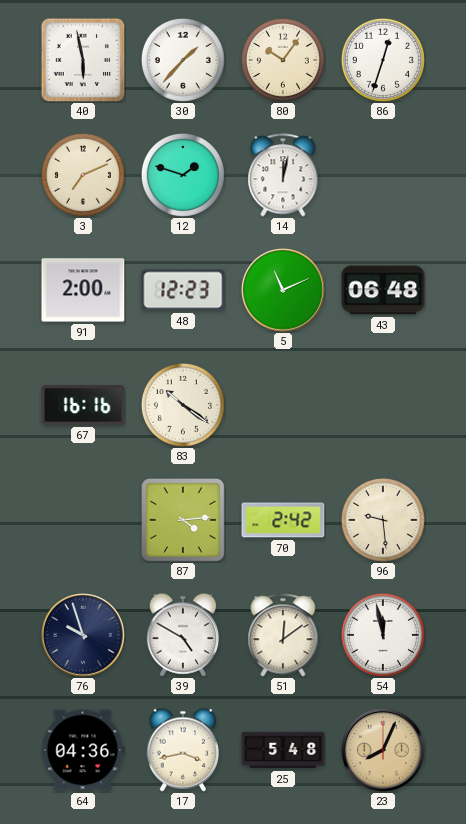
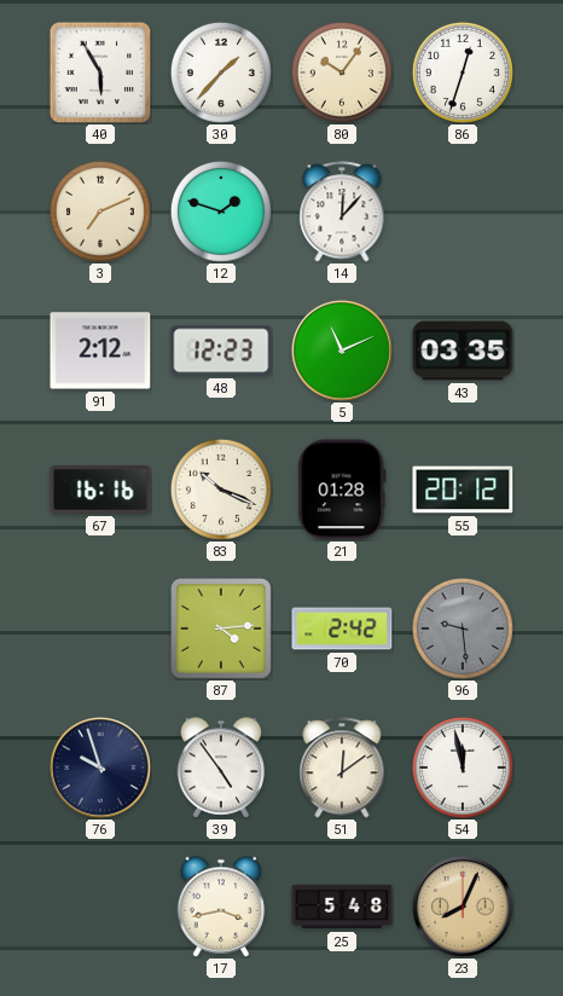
40: 5:58 -> 5:55
14: 12:02 -> 12:07
91: 2:00 -> 2:12
43: 06:48 -> 03:35
83: 10:21 -> 10:19
21: none -> 01:28
55: none -> 20:12
96 dial: cream -> grey
39: 4:50 -> 4:54
64: 04:36 -> none
